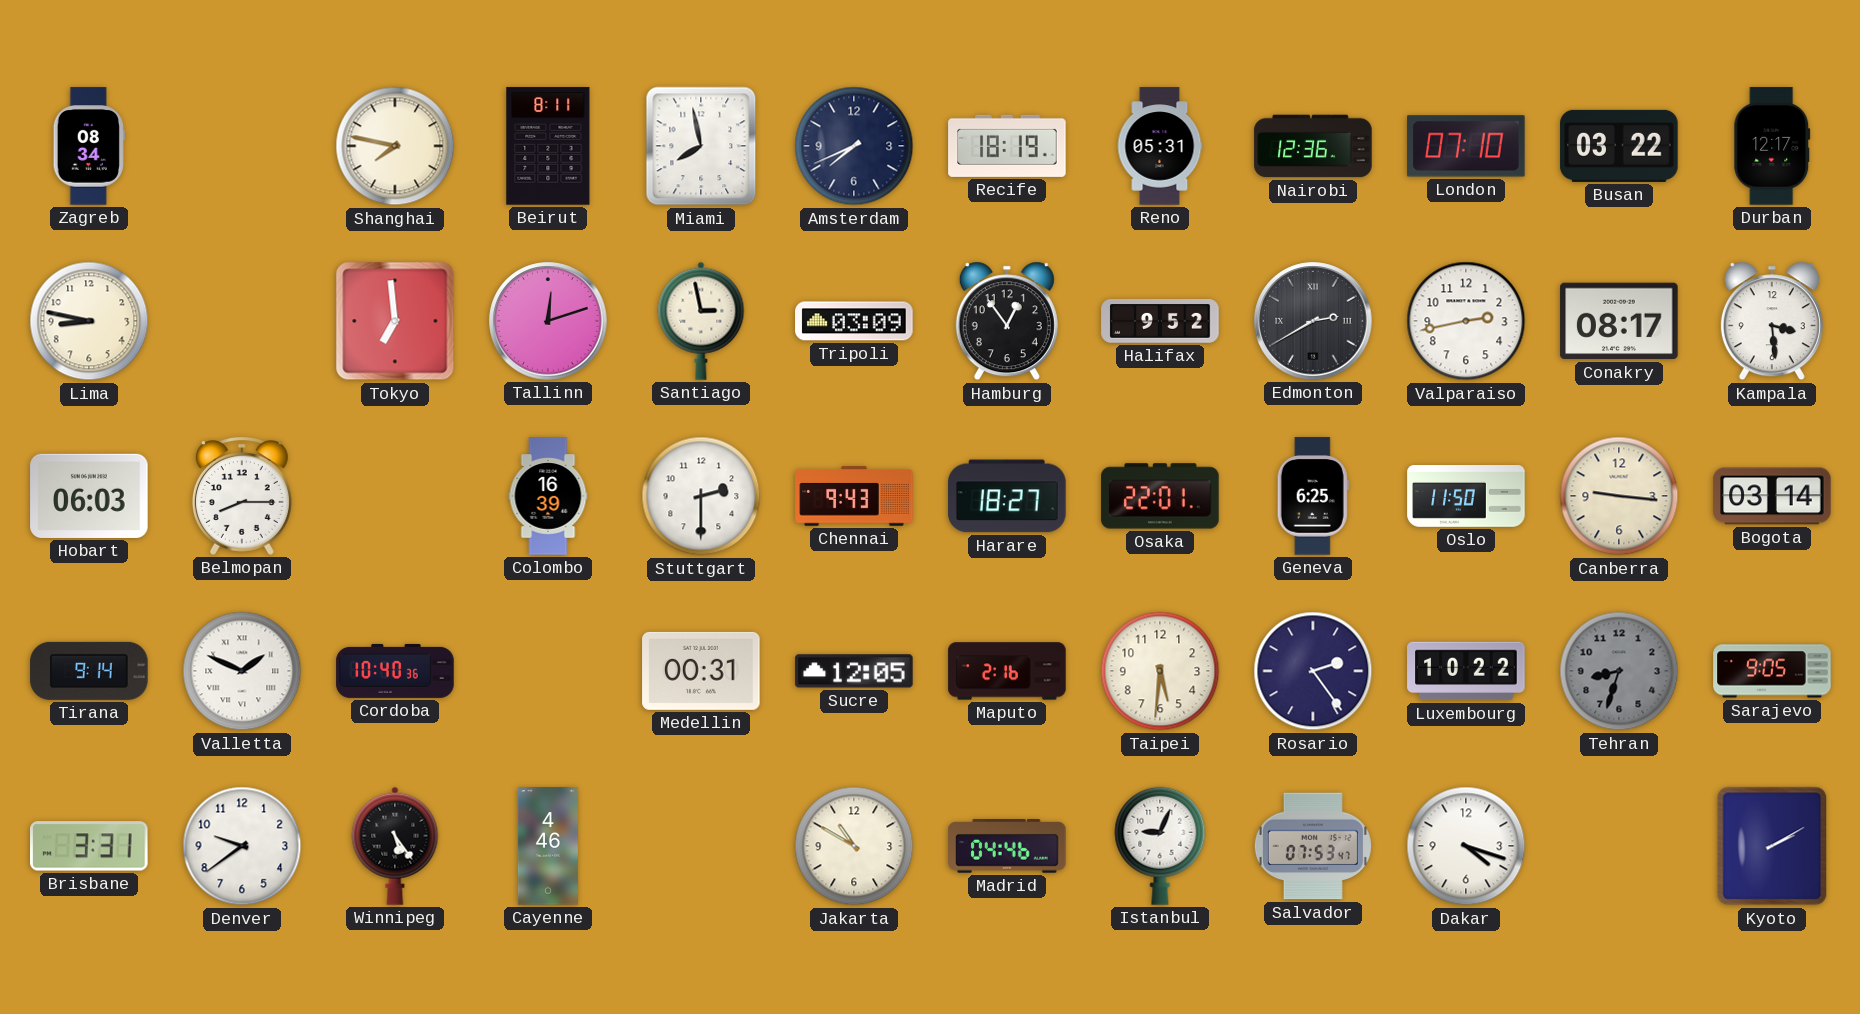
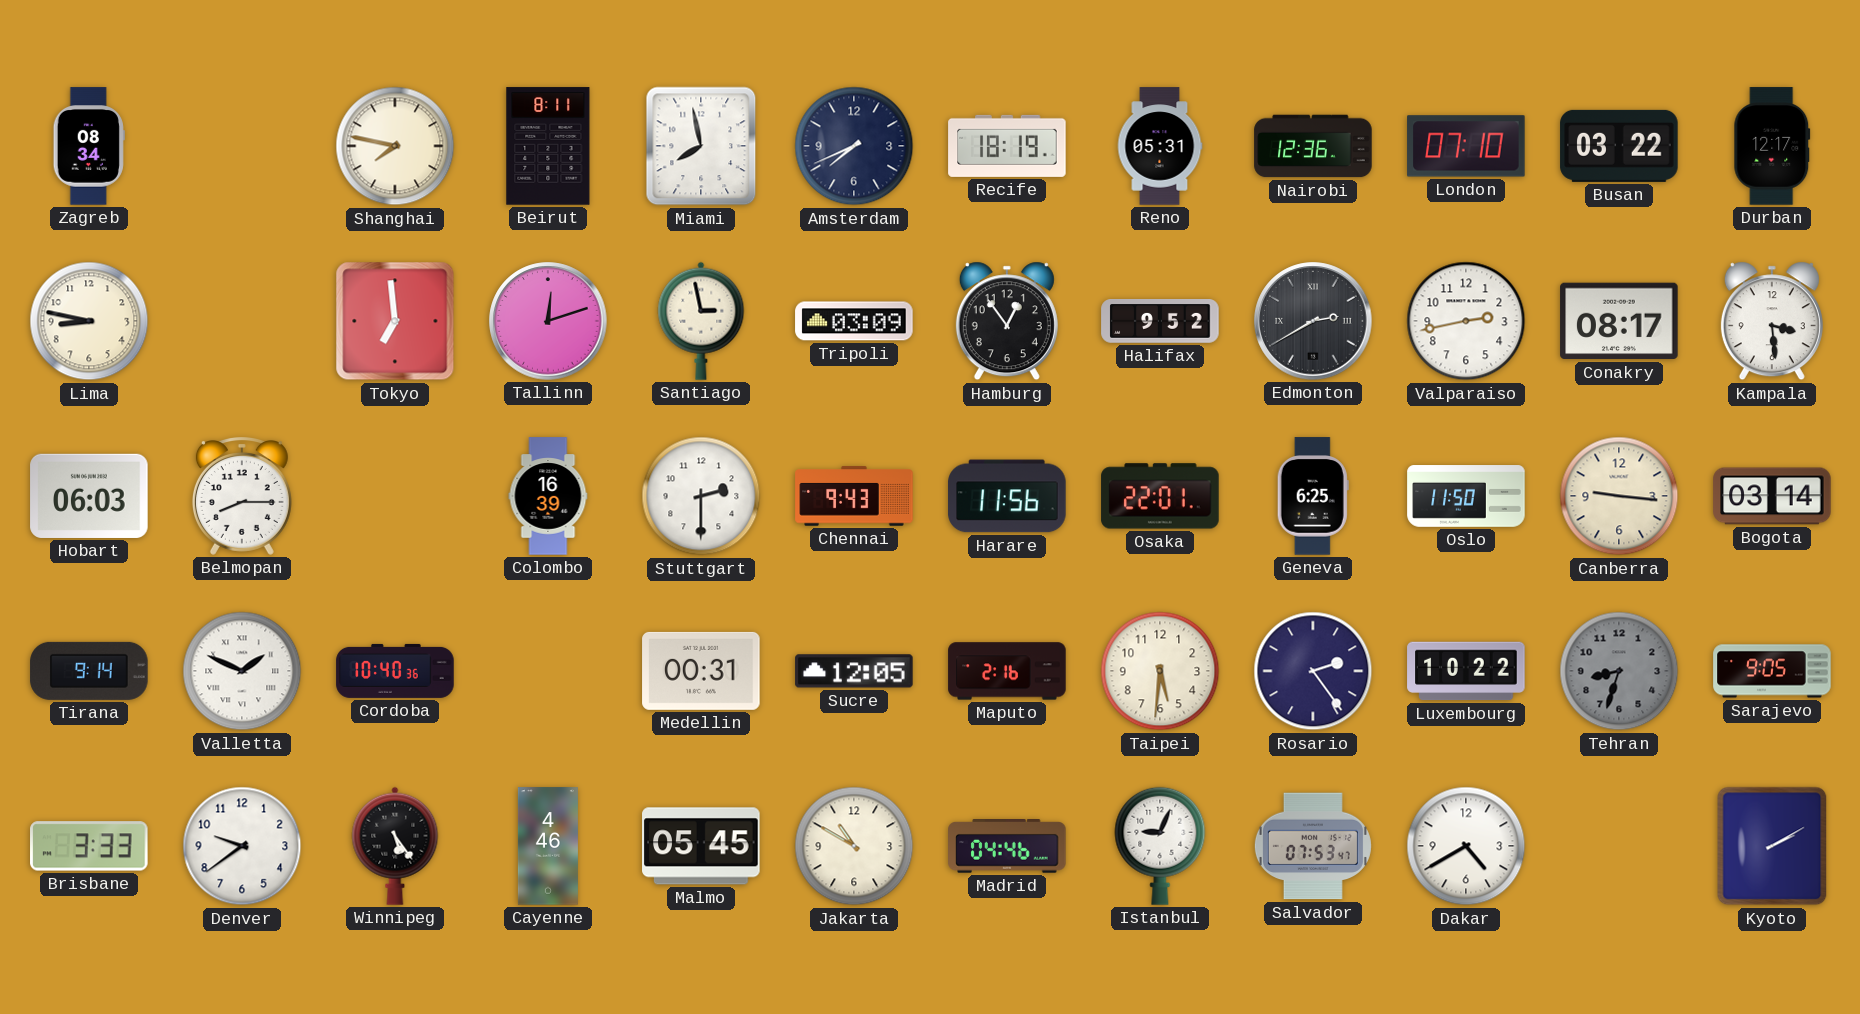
Harare: 18:27 -> 11:56
Brisbane: 3:31 -> 3:33
Malmo: none -> 05:45
Dakar: 4:18 -> 4:40
